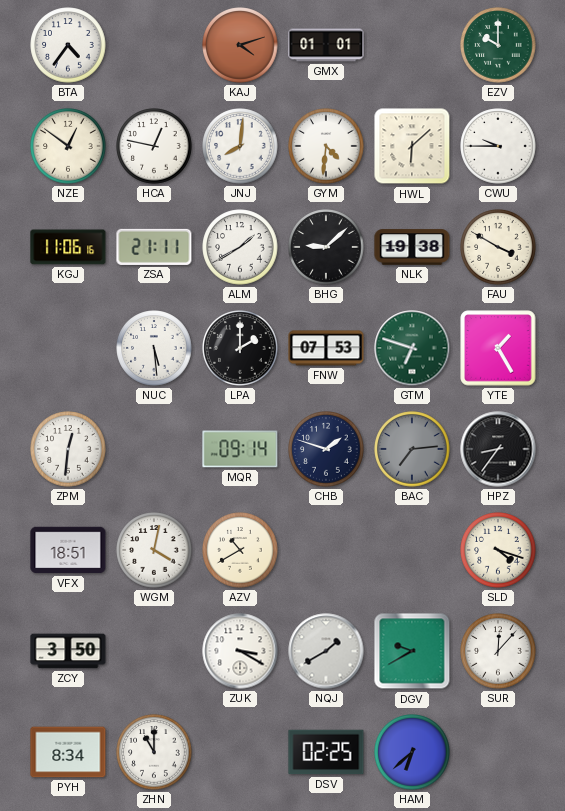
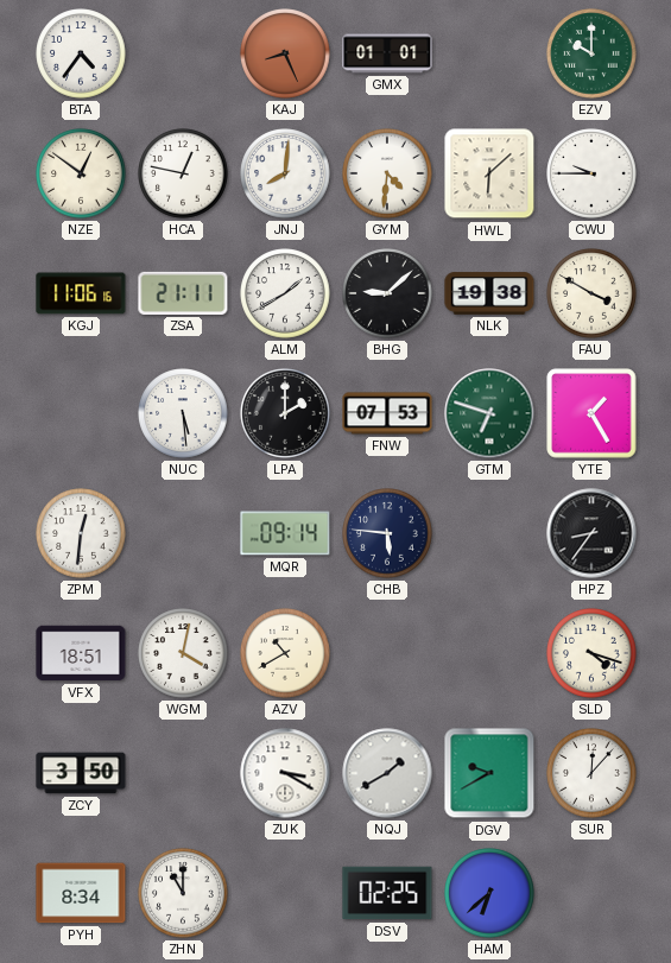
KAJ: 4:12 -> 8:26
CHB: 1:48 -> 5:46
BAC: 7:14 -> none
